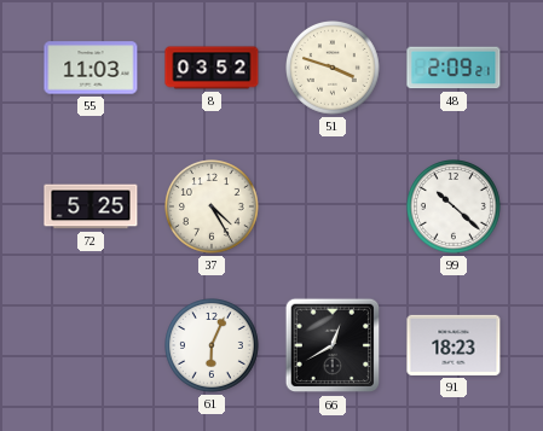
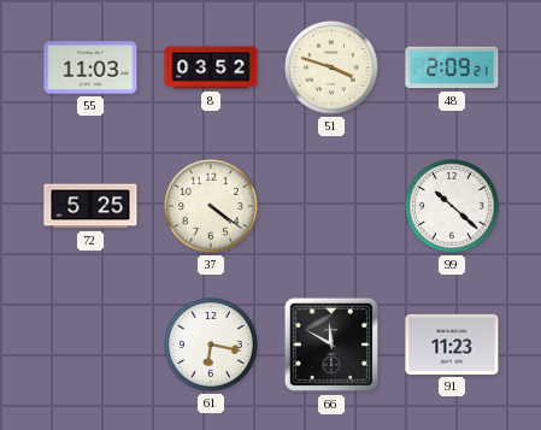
37: 4:25 -> 4:21
61: 6:04 -> 6:17
66: 12:40 -> 11:50
91: 18:23 -> 11:23
